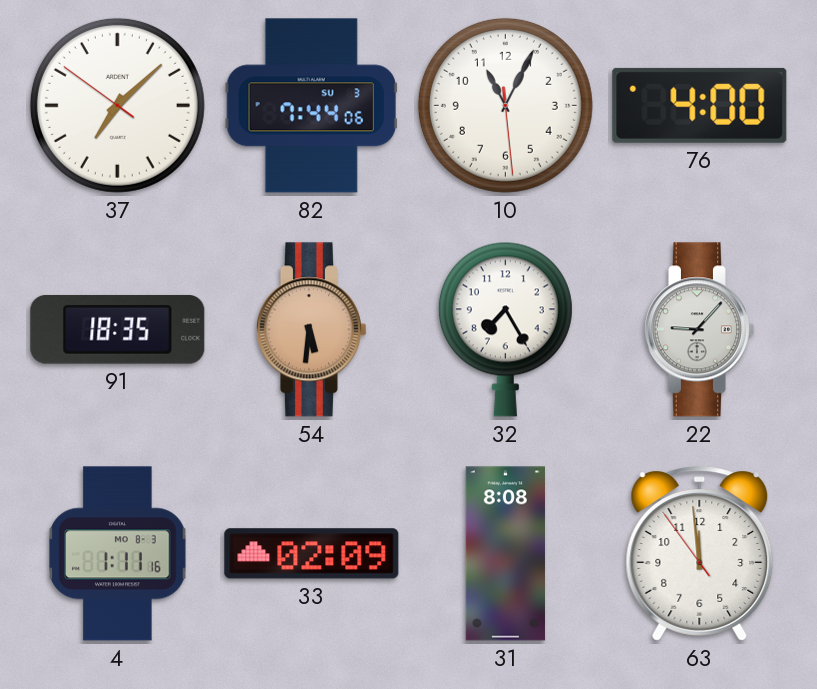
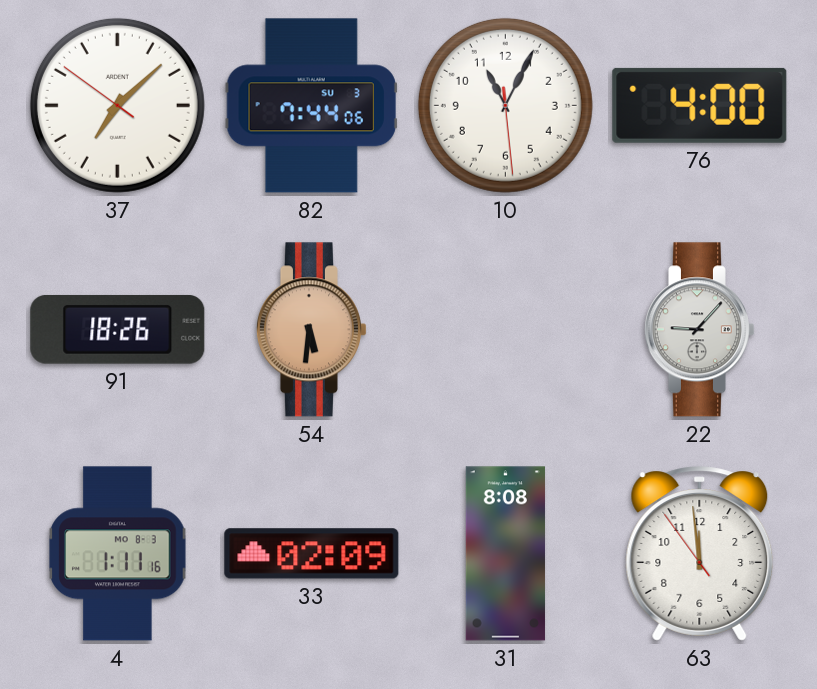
91: 18:35 -> 18:26
32: 7:25 -> none
